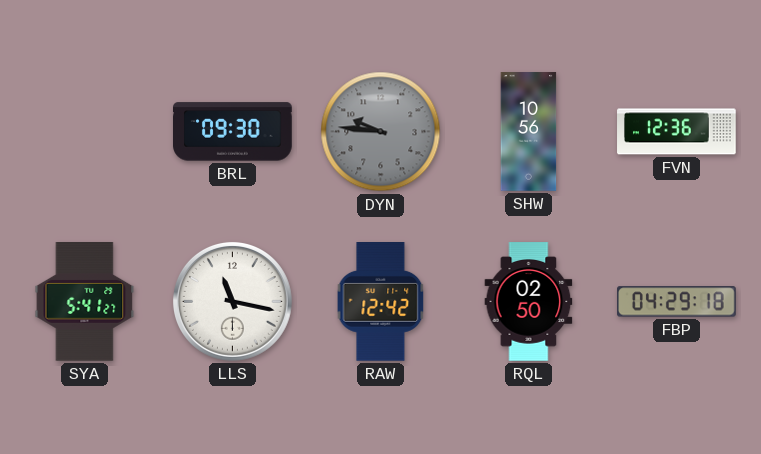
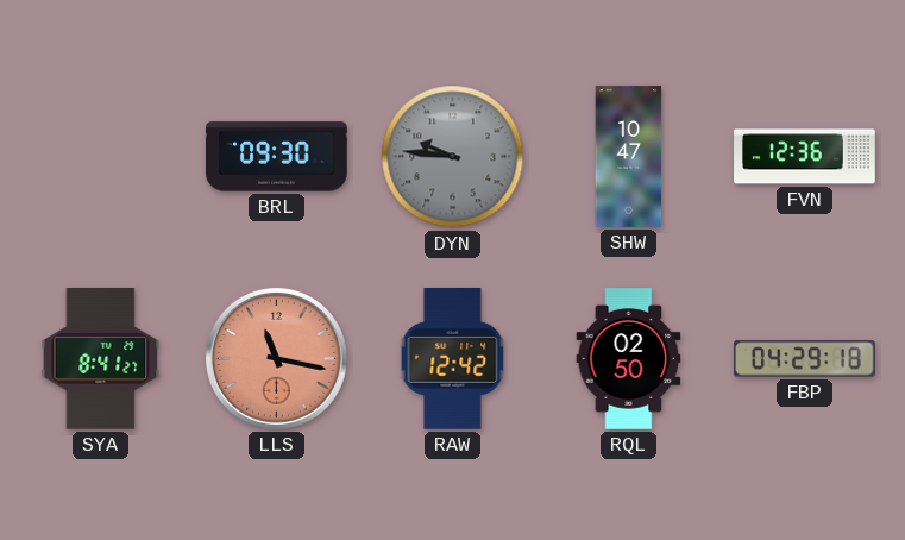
SHW: 10:56 -> 10:47
SYA: 5:41 -> 8:41
LLS dial: white -> salmon
